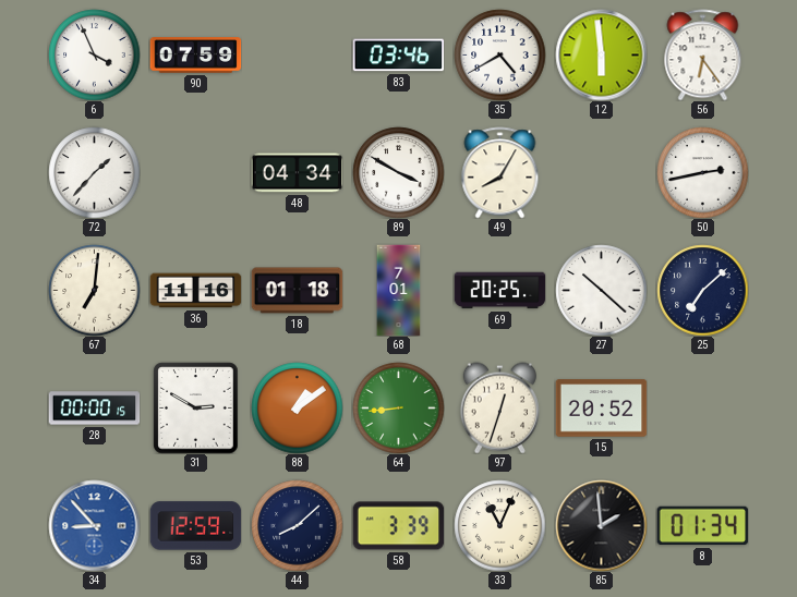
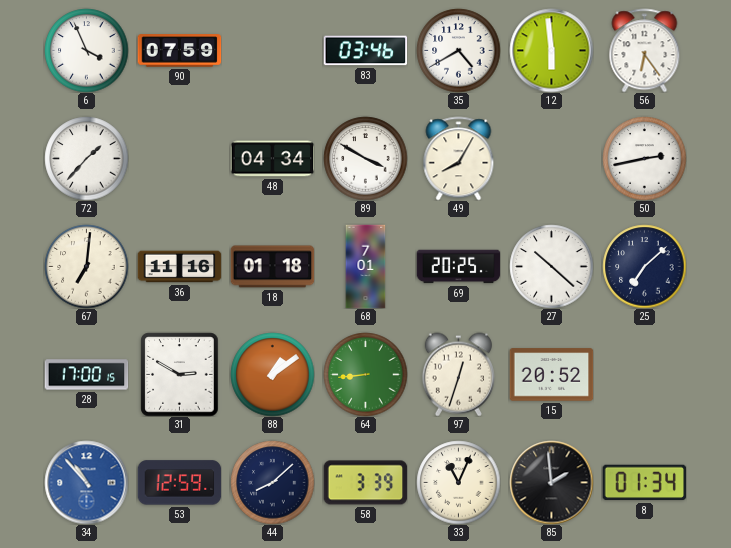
28: 00:00 -> 17:00
34: 8:53 -> 10:53
